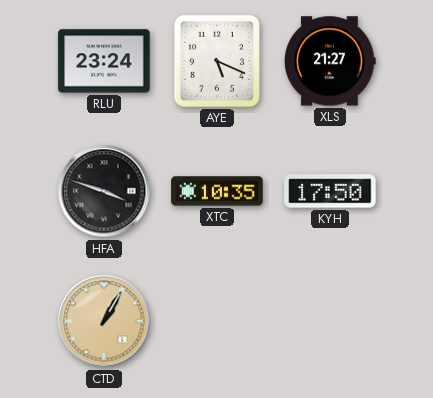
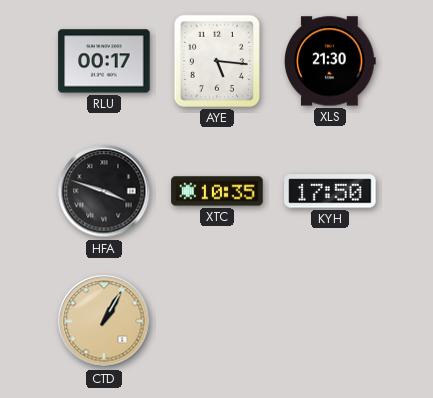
RLU: 23:24 -> 00:17
AYE: 5:19 -> 5:16
XLS: 21:27 -> 21:30
